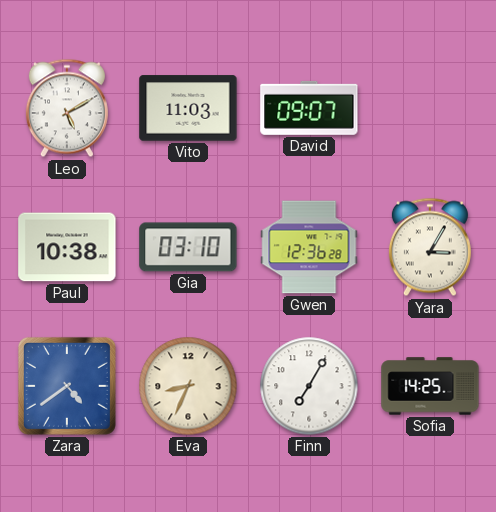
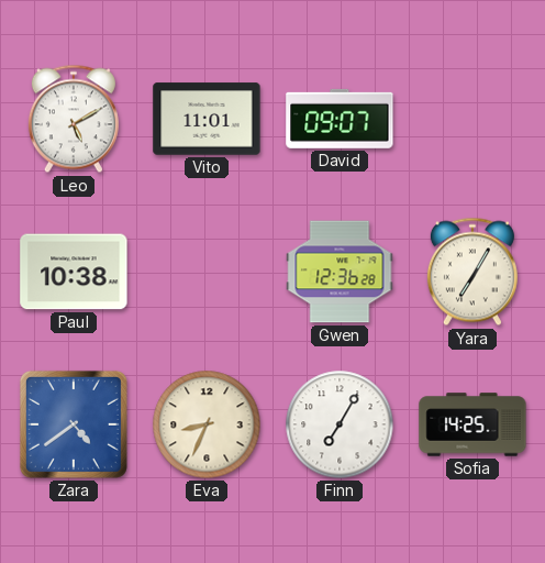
Vito: 11:03 -> 11:01
Gia: 03:10 -> none
Yara: 3:05 -> 7:05
